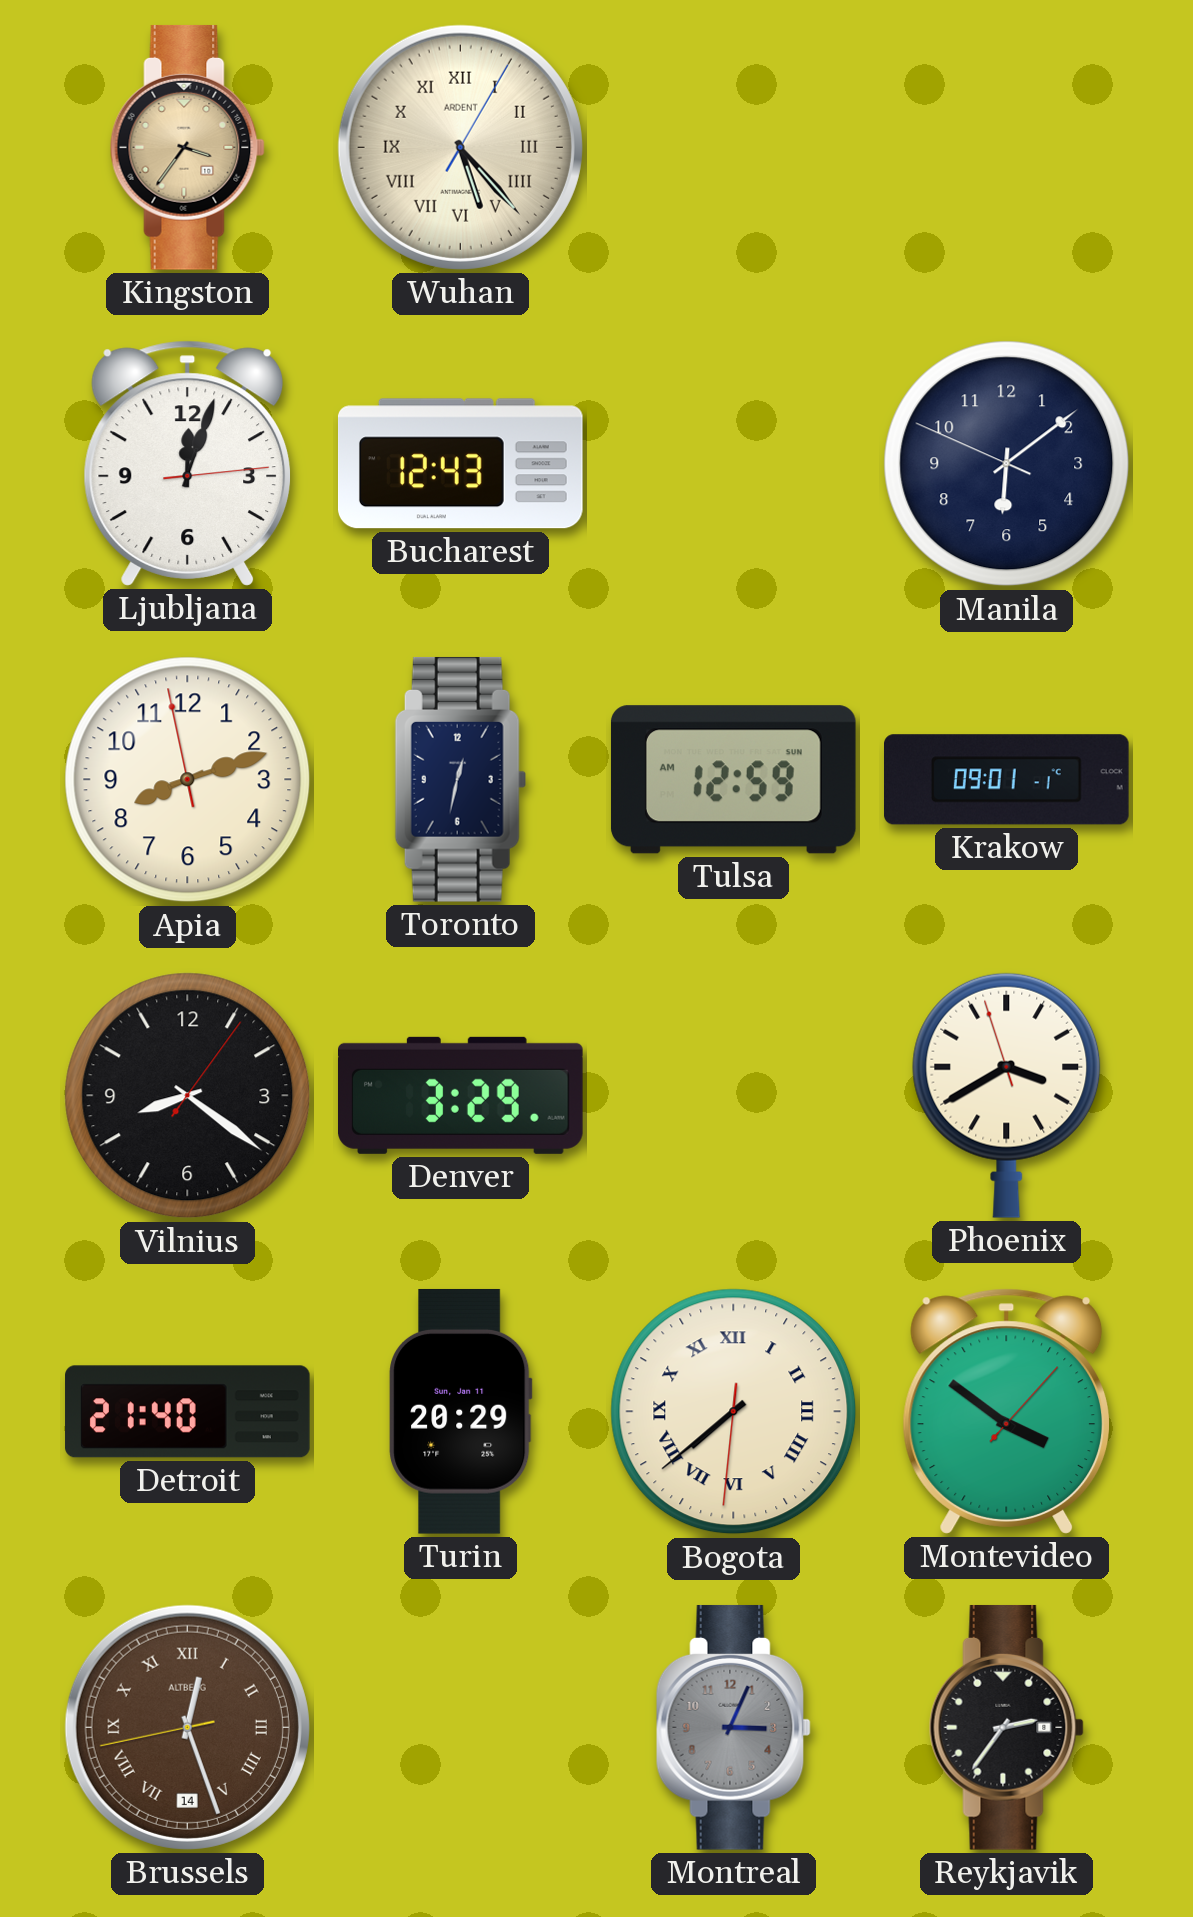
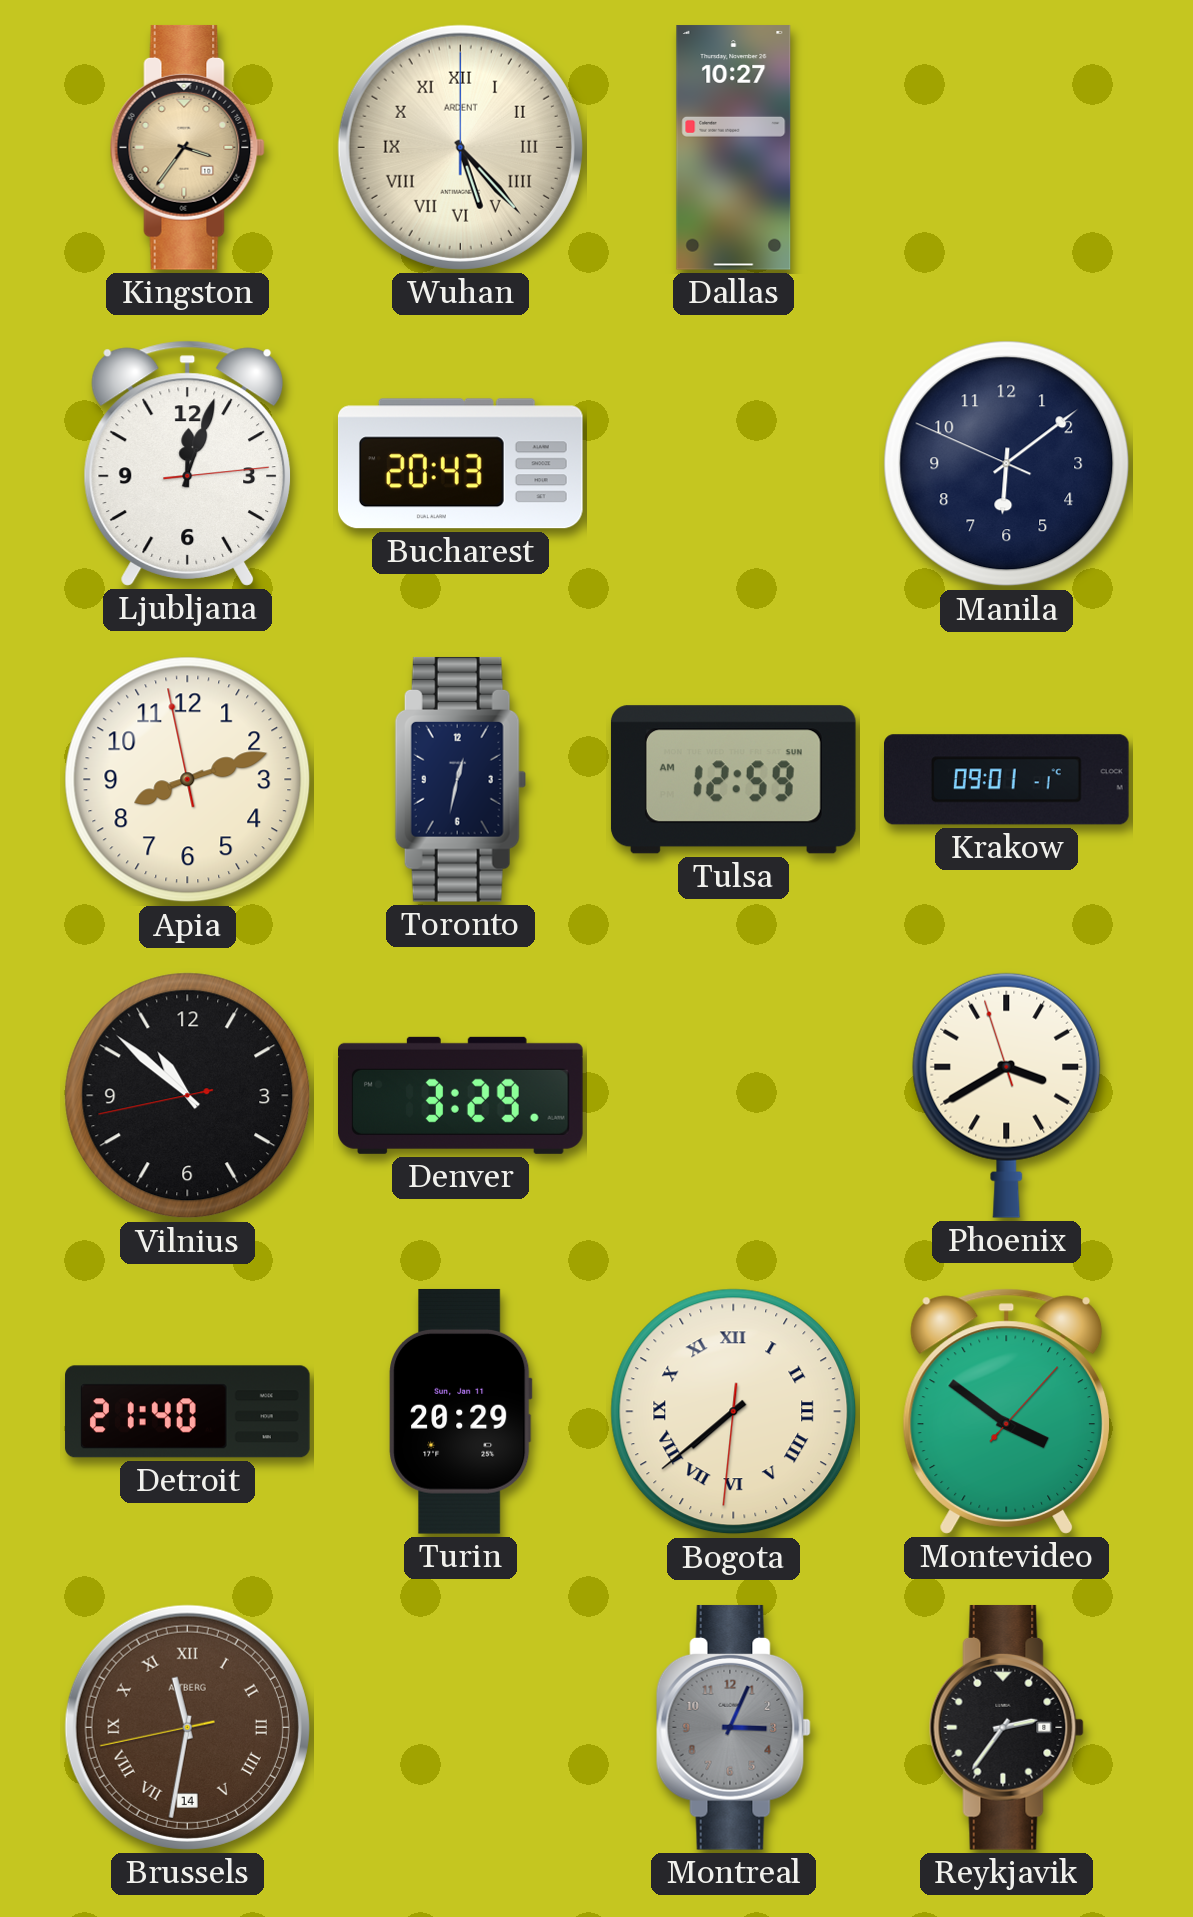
Wuhan: 5:23:05 -> 5:23:00
Dallas: none -> 10:27
Bucharest: 12:43 -> 20:43
Vilnius: 8:21 -> 10:51
Brussels: 12:26 -> 11:31
